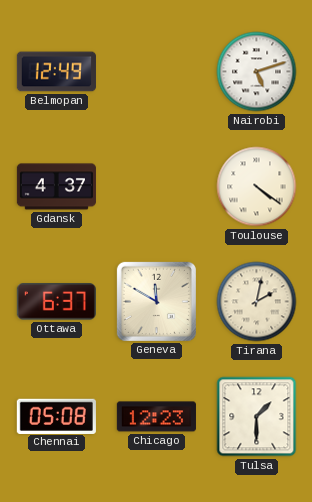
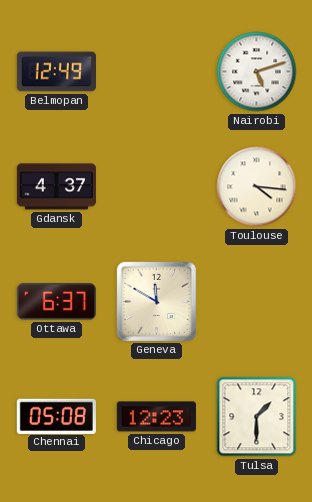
Toulouse: 4:21 -> 4:16
Tirana: 2:02 -> none
